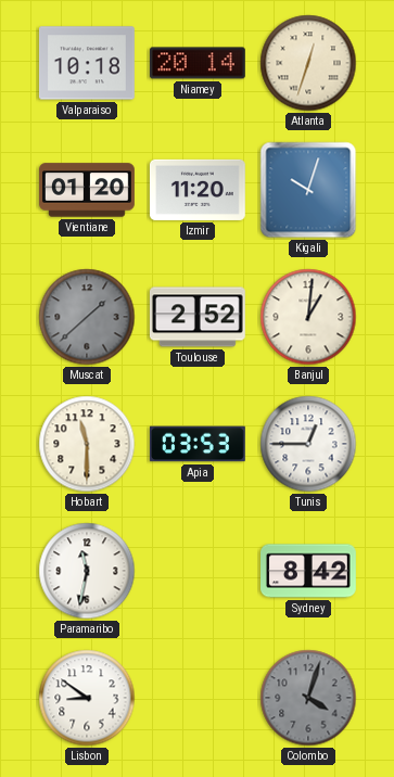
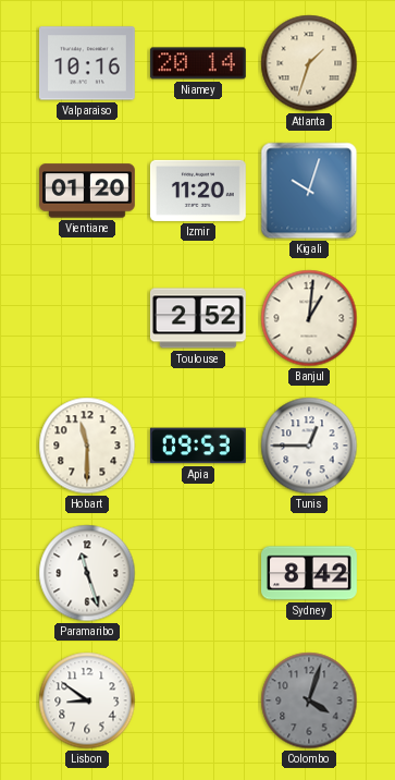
Valparaiso: 10:18 -> 10:16
Atlanta: 12:33 -> 1:33
Muscat: 1:38 -> none
Apia: 03:53 -> 09:53
Paramaribo: 11:32 -> 11:27
